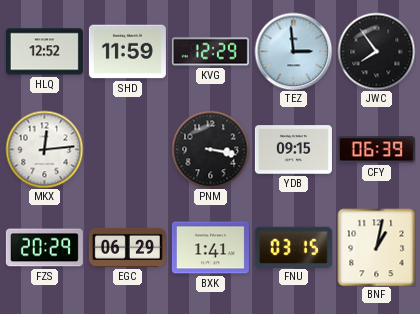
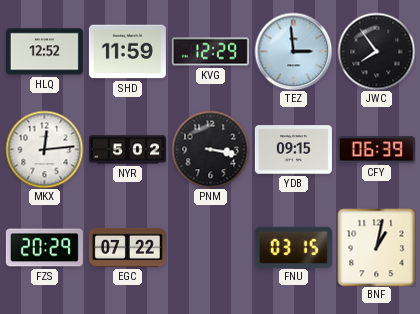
NYR: none -> 5:02
EGC: 06:29 -> 07:22
BXK: 1:41 -> none
